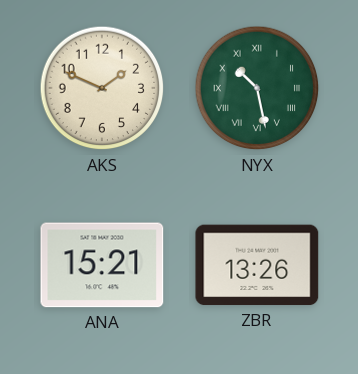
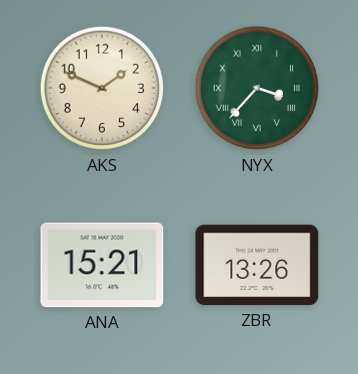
NYX: 10:28 -> 3:37
